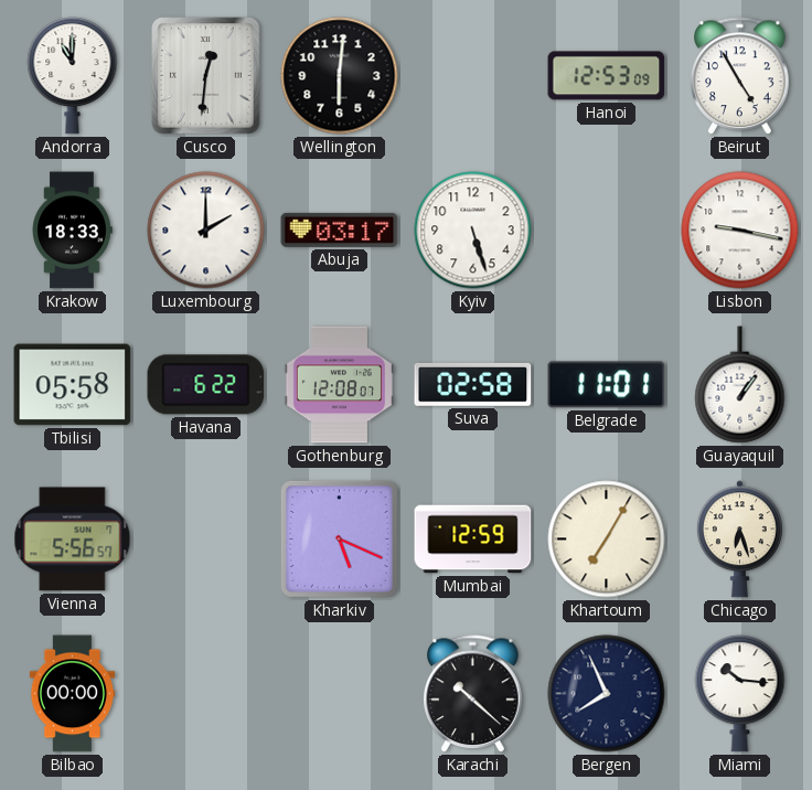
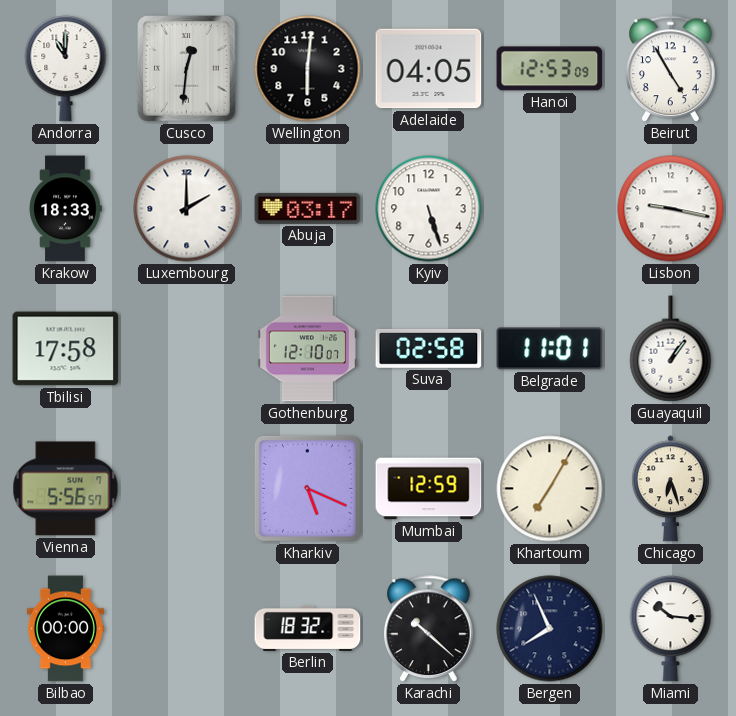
Adelaide: none -> 04:05
Tbilisi: 05:58 -> 17:58
Havana: 6:22 -> none
Gothenburg: 12:08 -> 12:10
Berlin: none -> 18:32
